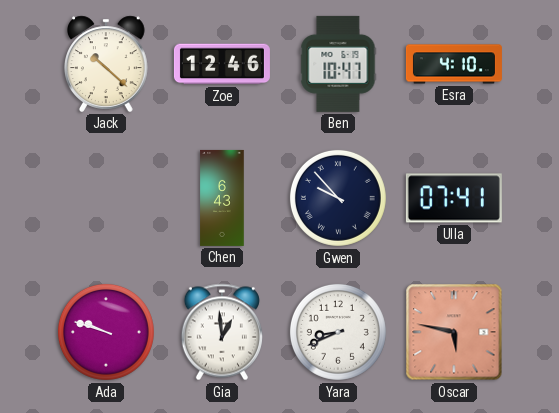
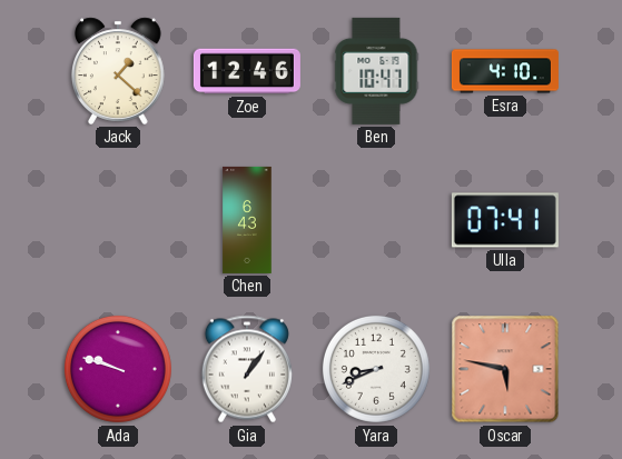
Jack: 10:22 -> 1:22
Gwen: 9:53 -> none
Gia: 12:59 -> 1:06
